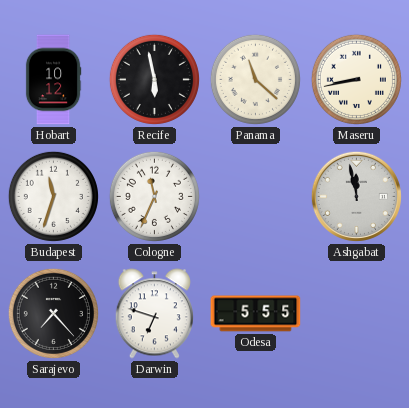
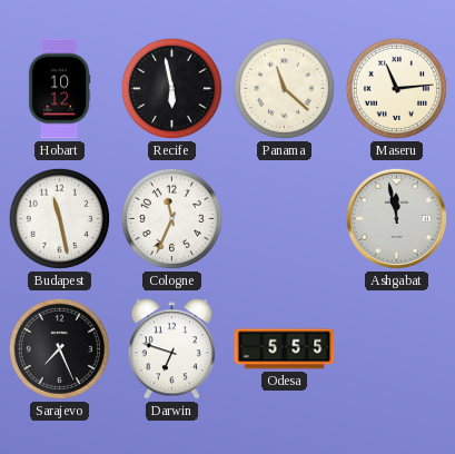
Maseru: 8:43 -> 11:14
Budapest: 11:33 -> 11:28
Sarajevo: 7:23 -> 7:26
